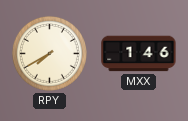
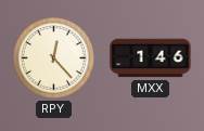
RPY: 7:40 -> 12:23
